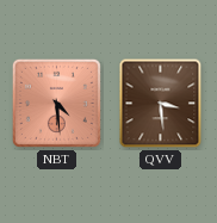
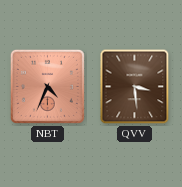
NBT: 4:29 -> 4:34
